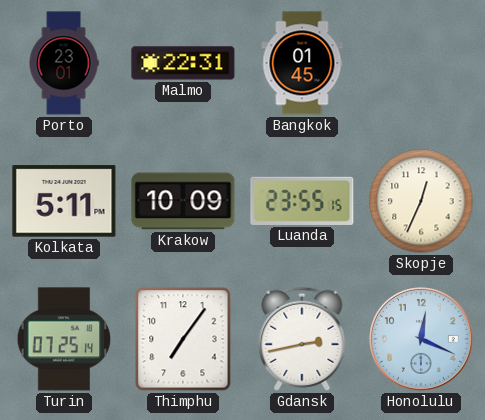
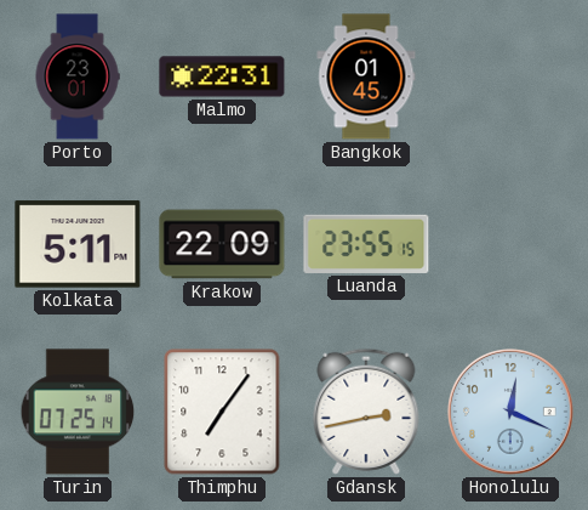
Krakow: 10:09 -> 22:09
Skopje: 12:34 -> none
